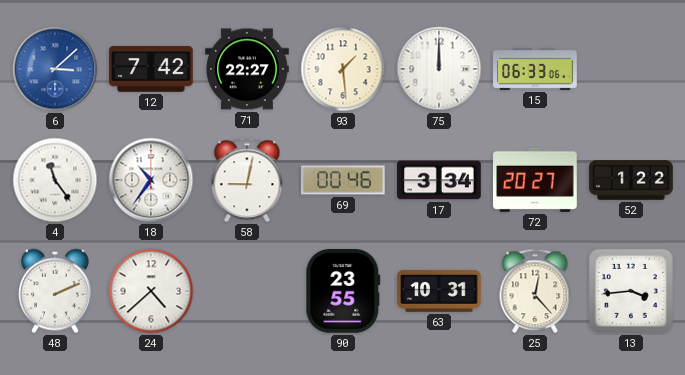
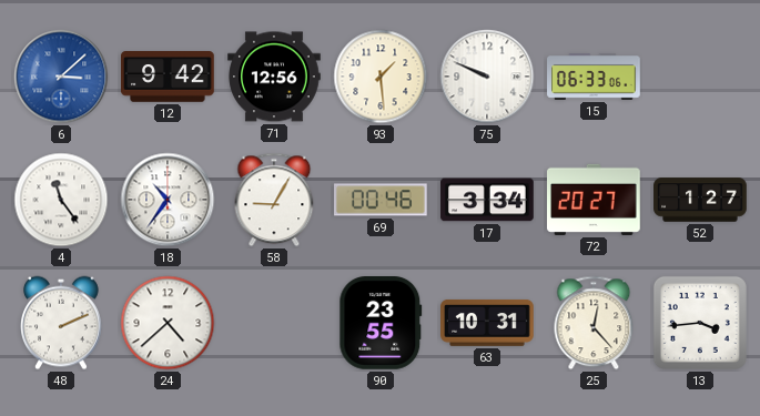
12: 7:42 -> 9:42
71: 22:27 -> 12:56
75: 12:00 -> 9:49
58: 9:02 -> 9:05
52: 1:22 -> 1:27
